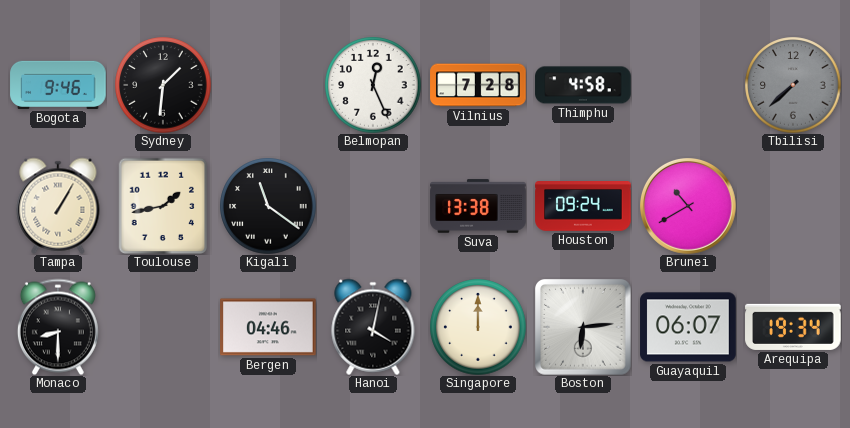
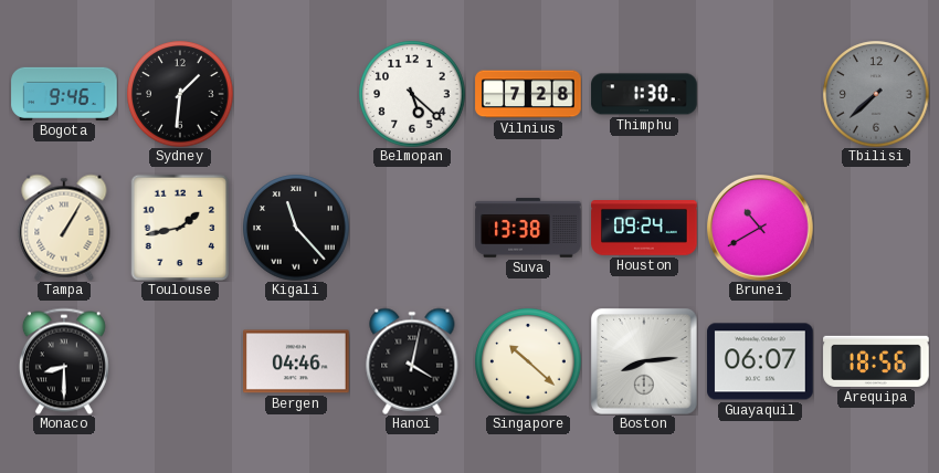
Belmopan: 12:26 -> 5:22
Thimphu: 4:58 -> 1:30
Kigali: 11:21 -> 11:23
Singapore: 12:00 -> 10:22
Boston: 6:14 -> 8:14
Arequipa: 19:34 -> 18:56
